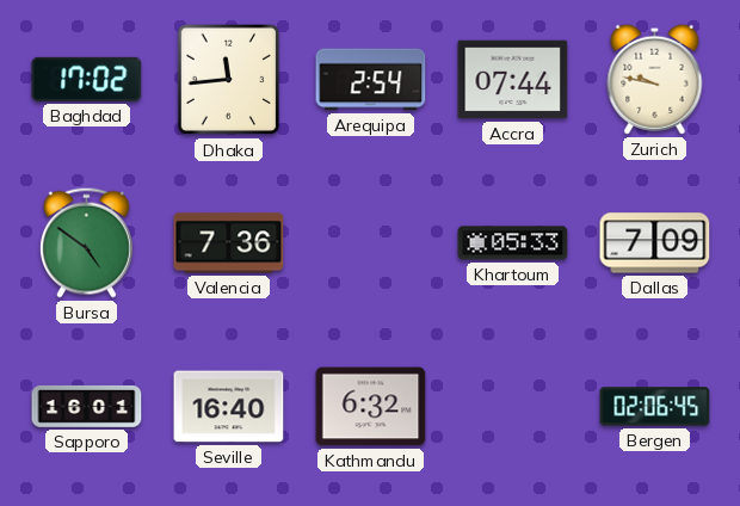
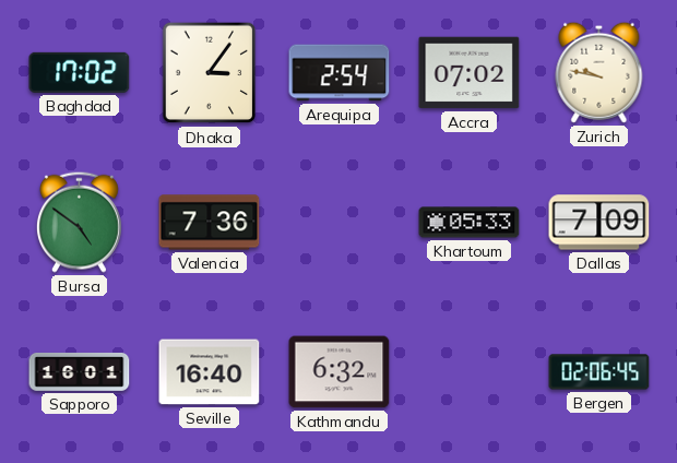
Dhaka: 11:44 -> 3:06
Accra: 07:44 -> 07:02
